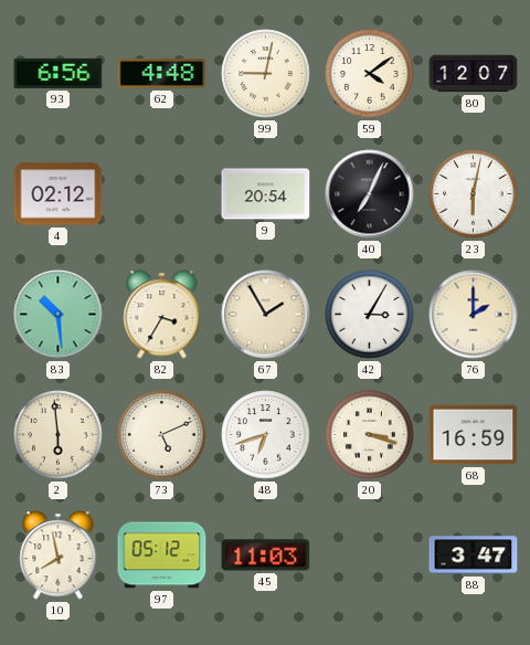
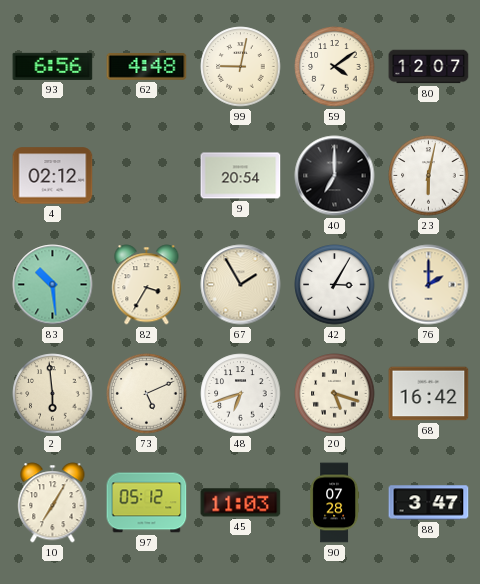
40: 7:04 -> 7:00
20: 3:18 -> 5:18
68: 16:59 -> 16:42
10: 7:58 -> 7:05
90: none -> 07:28
